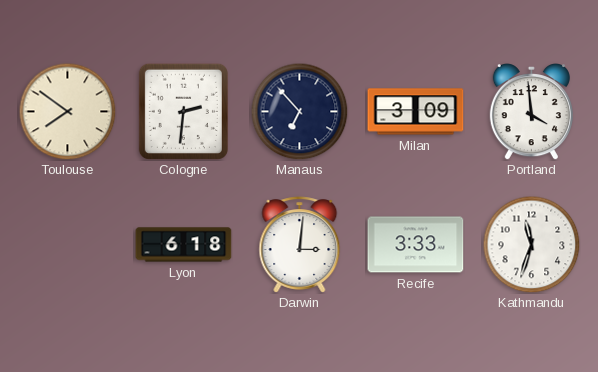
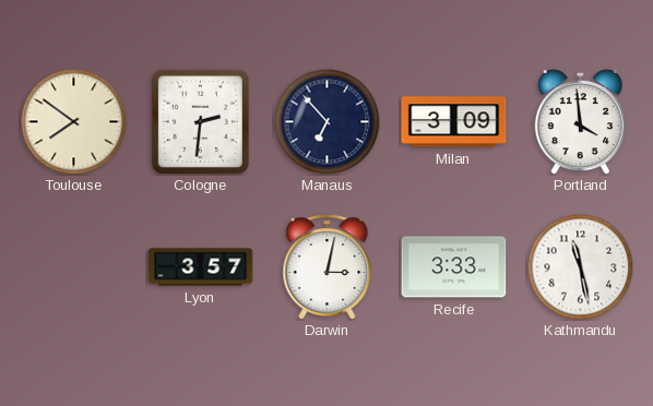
Lyon: 6:18 -> 3:57
Darwin: 3:01 -> 3:02
Kathmandu: 11:33 -> 11:28
